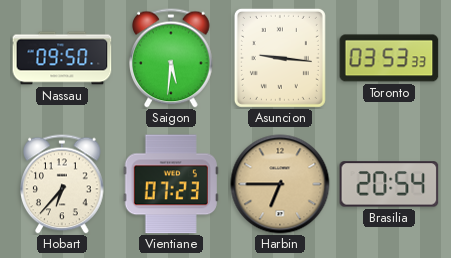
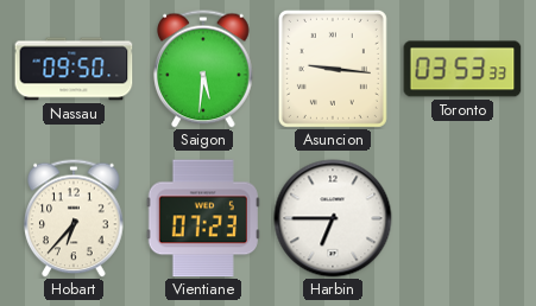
Harbin dial: champagne -> white
Brasilia: 20:54 -> none
